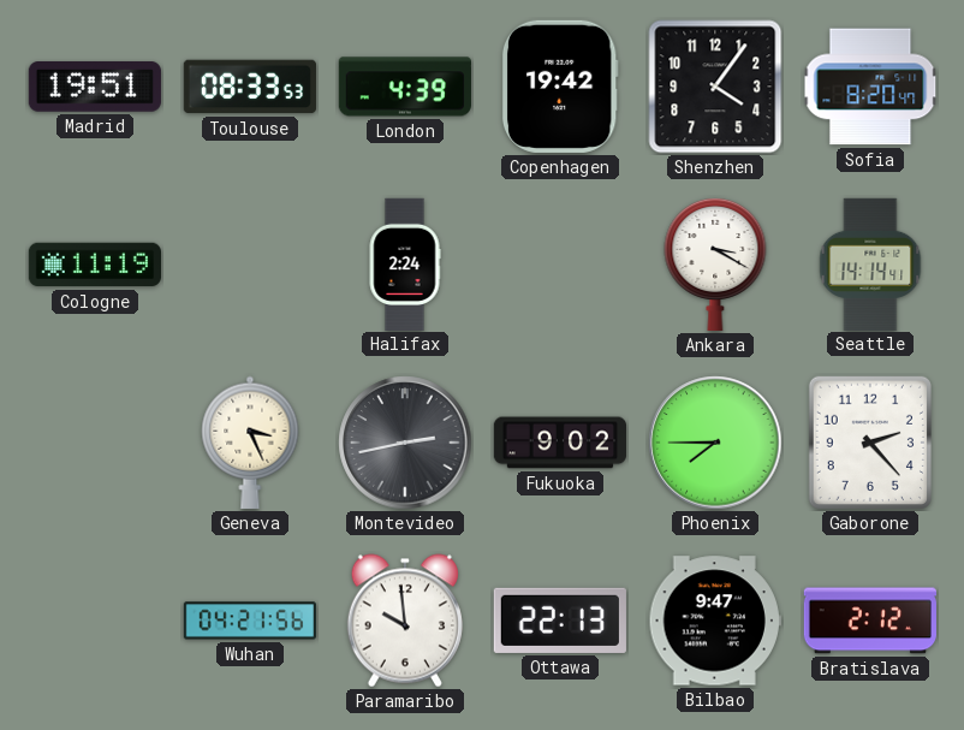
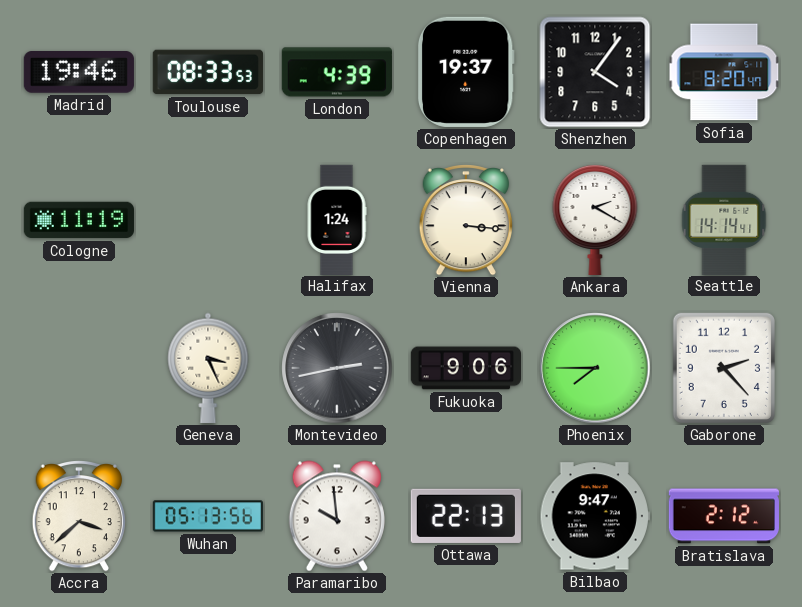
Madrid: 19:51 -> 19:46
Copenhagen: 19:42 -> 19:37
Halifax: 2:24 -> 1:24
Vienna: none -> 3:16
Ankara: 3:20 -> 2:20
Fukuoka: 9:02 -> 9:06
Accra: none -> 3:38
Wuhan: 04:21 -> 05:13
